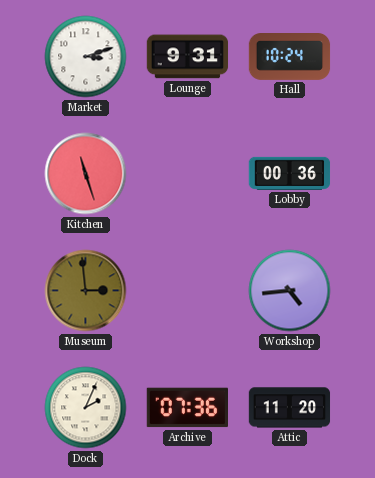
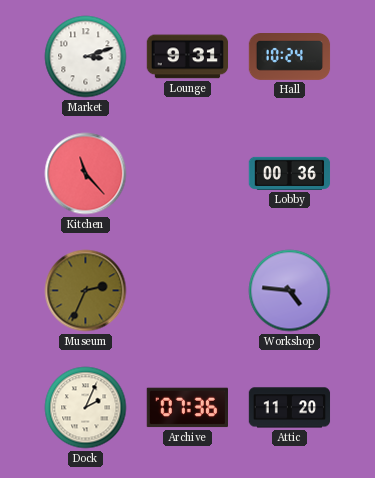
Kitchen: 11:27 -> 11:23
Museum: 2:59 -> 2:34
Workshop: 4:44 -> 4:46
